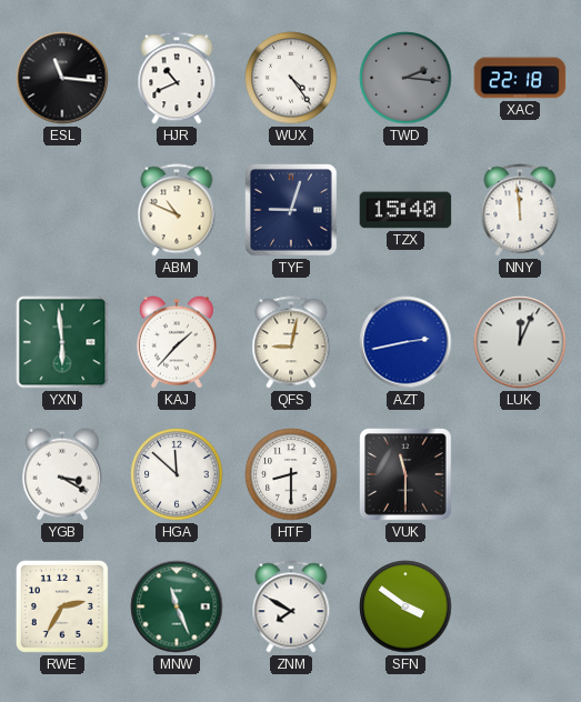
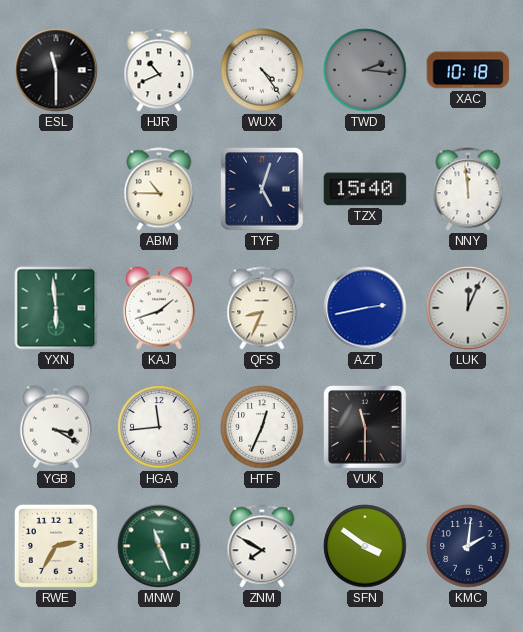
ESL: 11:16 -> 11:30
XAC: 22:18 -> 10:18
ABM: 10:49 -> 10:45
TYF: 9:03 -> 5:03
KAJ: 1:37 -> 1:42
QFS: 9:02 -> 8:34
HGA: 11:52 -> 11:44
HTF: 8:30 -> 12:34
KMC: none -> 2:01
